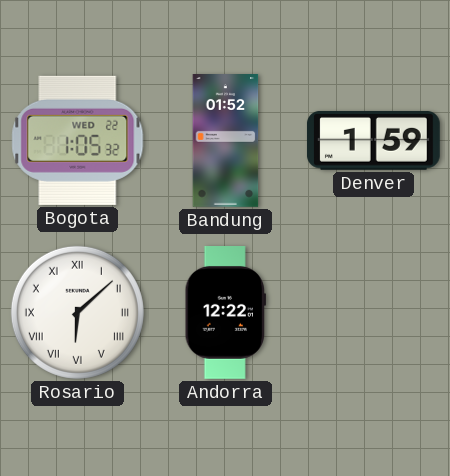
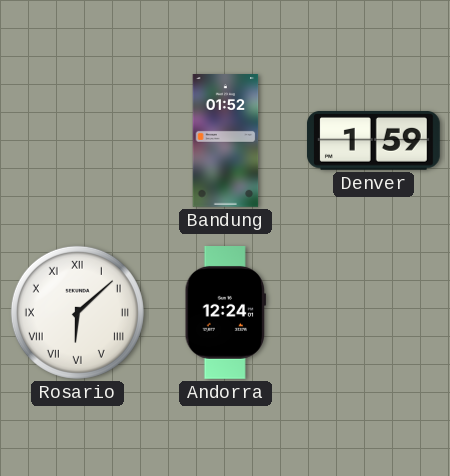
Bogota: 1:05 -> none
Andorra: 12:22 -> 12:24
